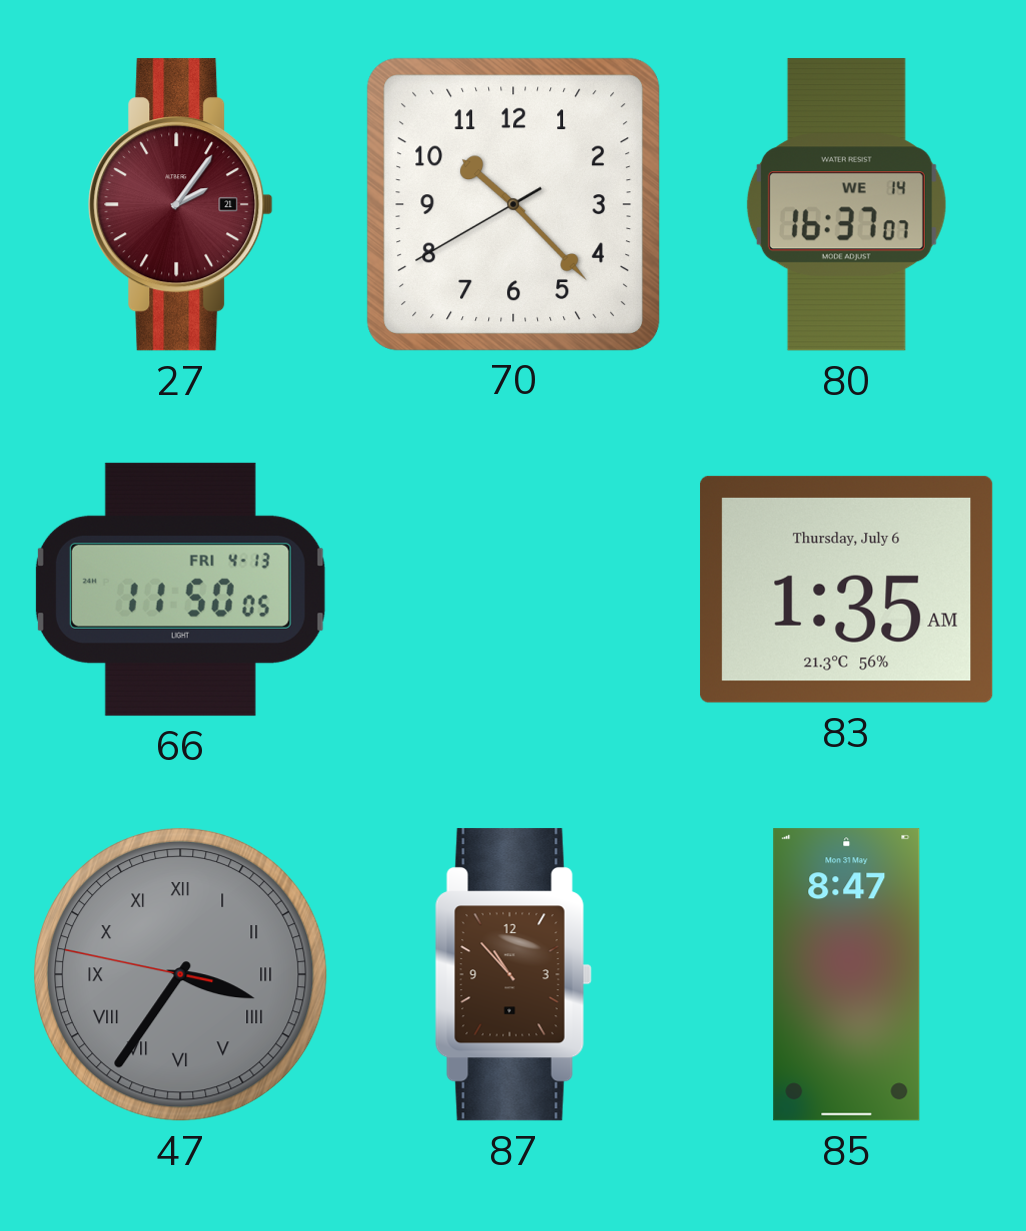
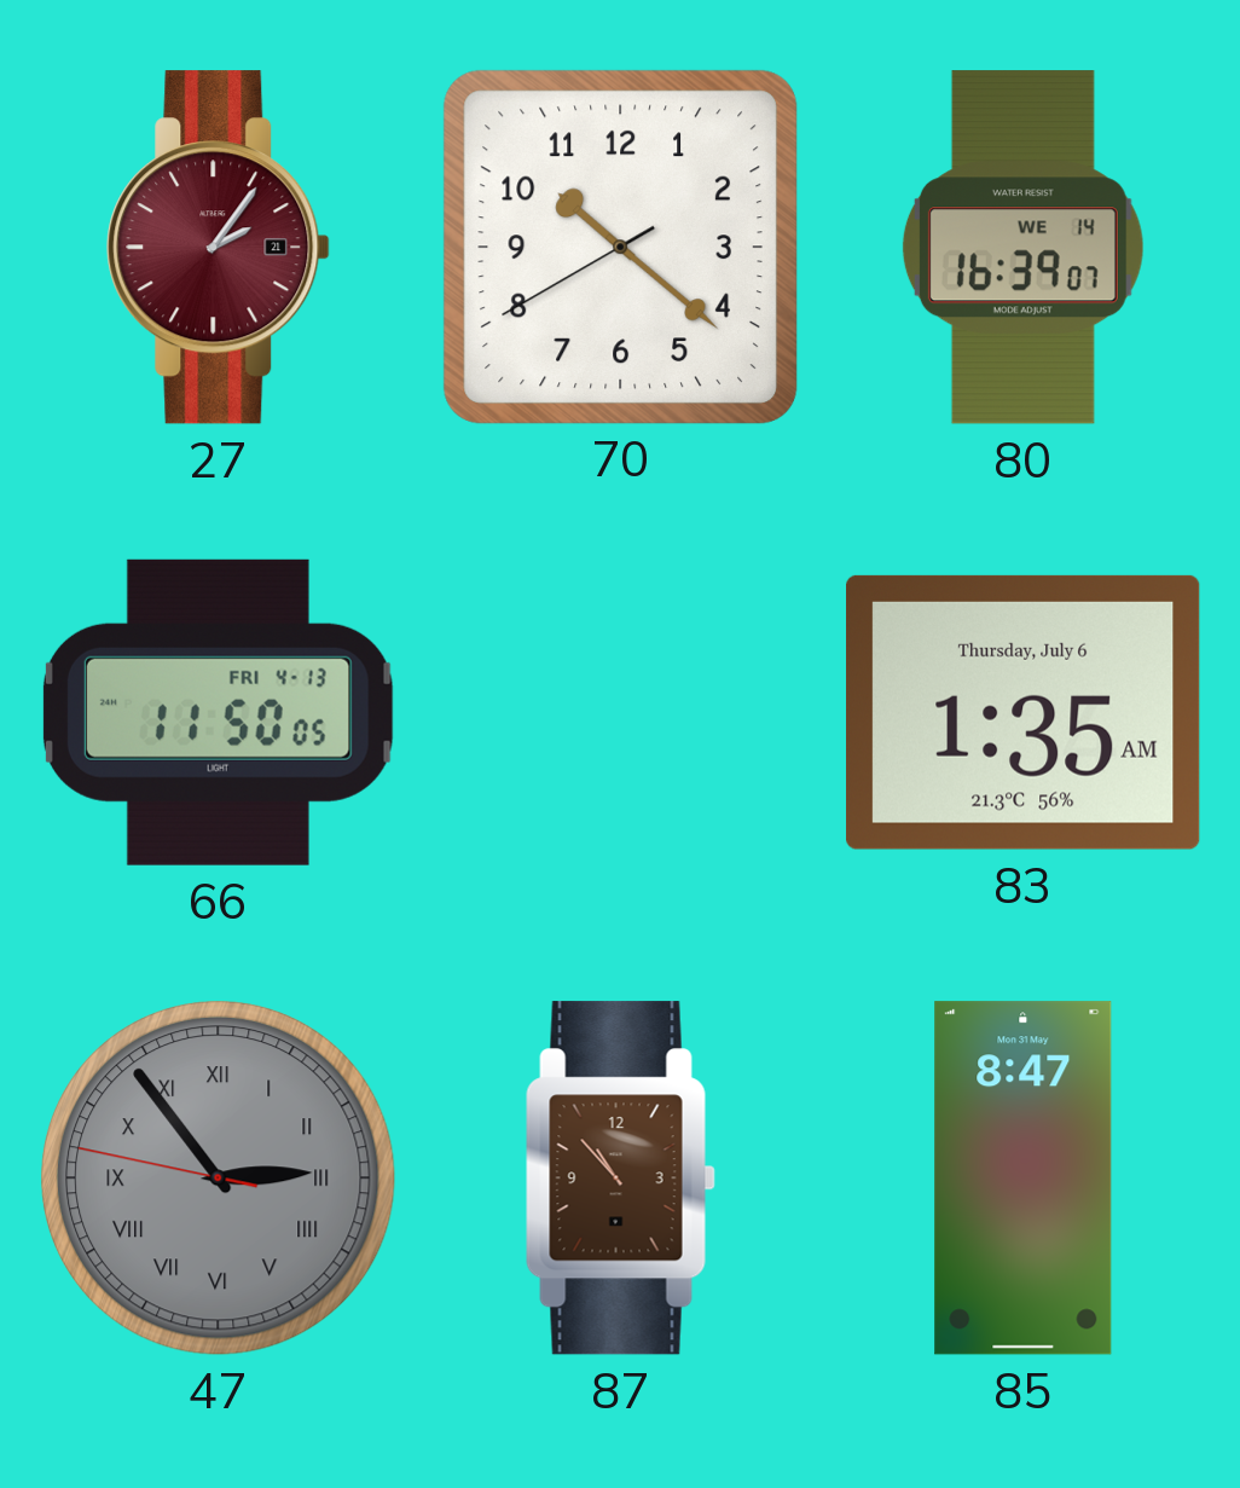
70: 10:22 -> 10:21
80: 16:37 -> 16:39
47: 3:35 -> 2:53
